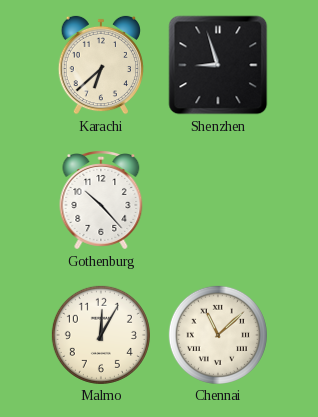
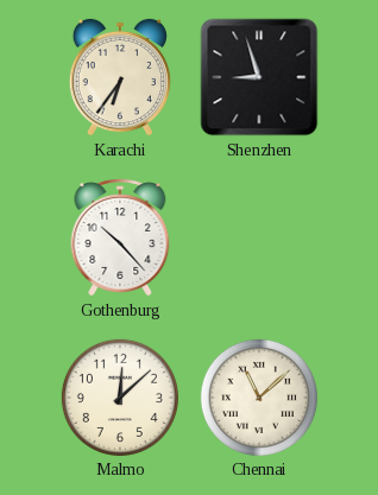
Karachi: 6:38 -> 6:36
Malmo: 12:05 -> 12:08
